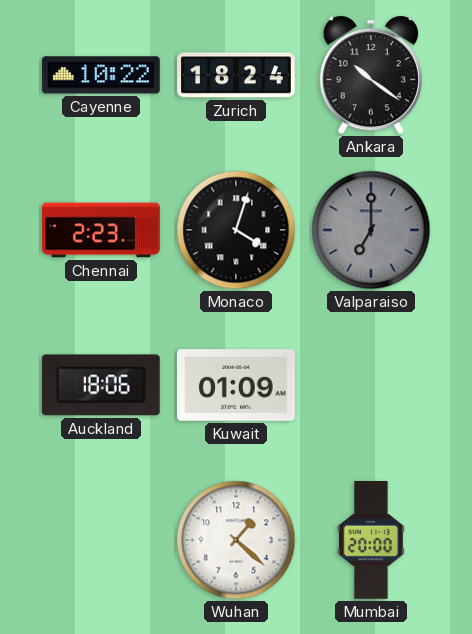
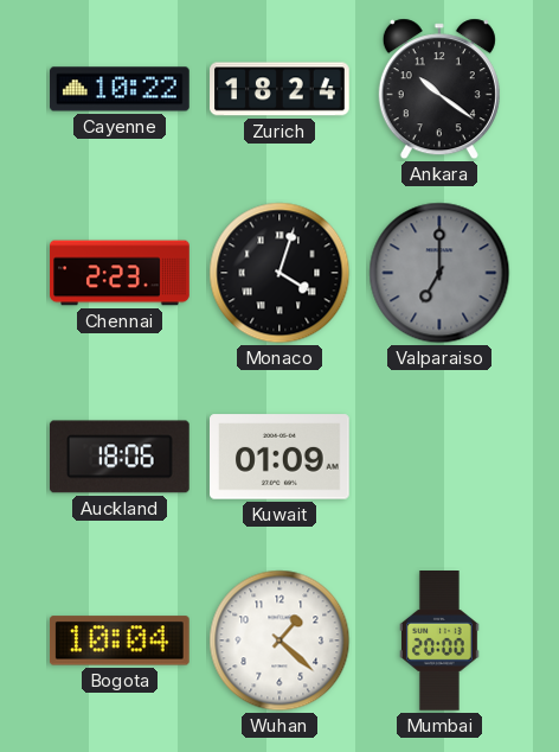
Bogota: none -> 10:04
